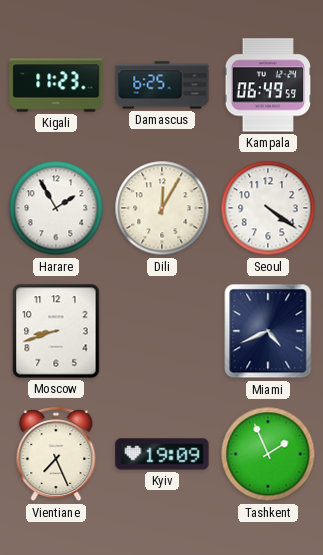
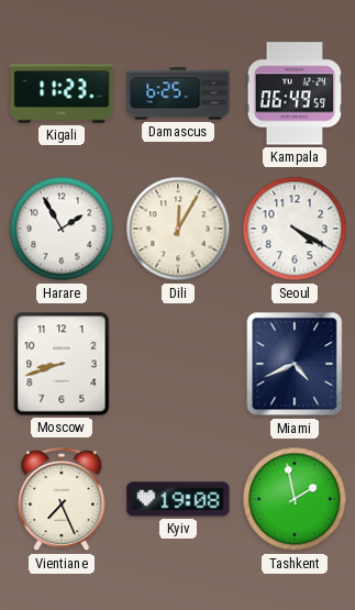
Seoul: 4:21 -> 4:20
Kyiv: 19:09 -> 19:08
Tashkent: 1:56 -> 1:58
